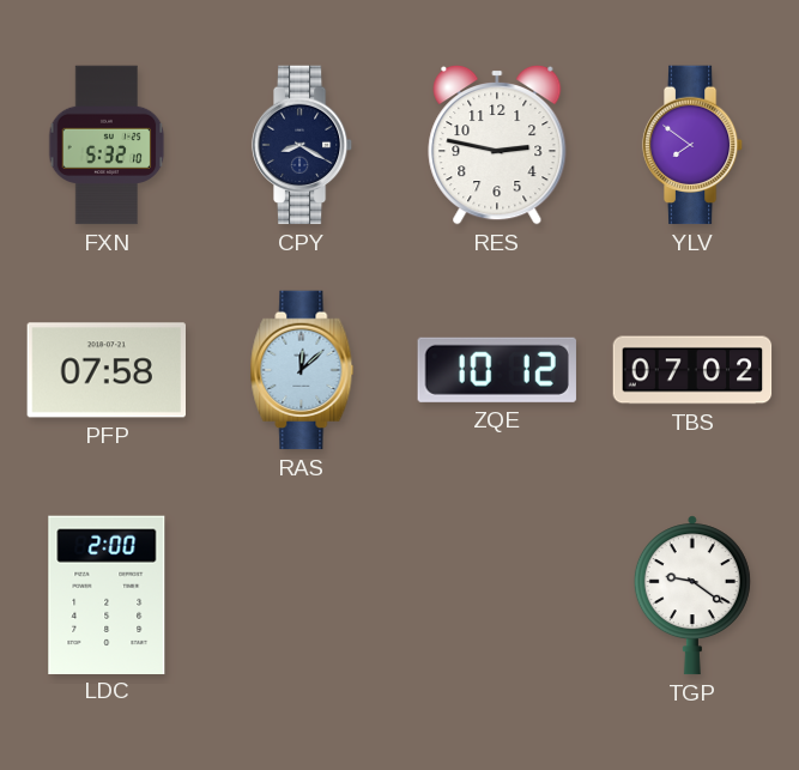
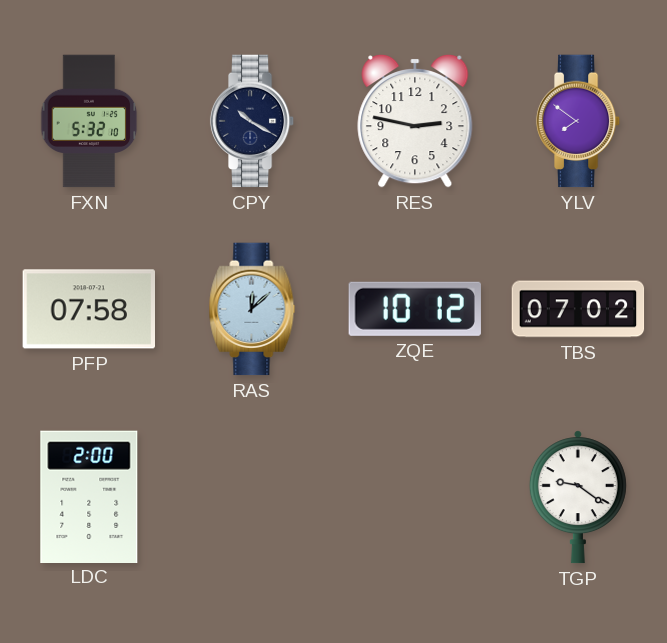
CPY: 8:20 -> 10:20
